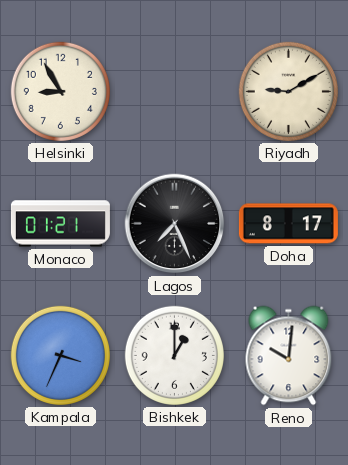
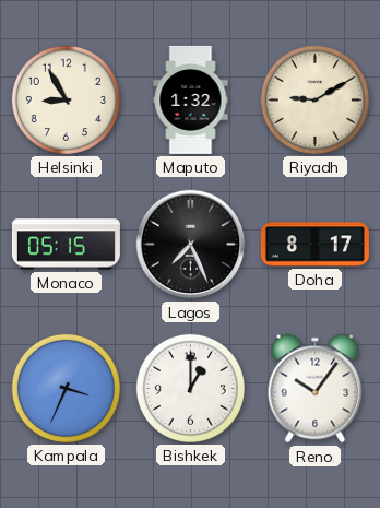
Maputo: none -> 1:32
Monaco: 01:21 -> 05:15
Reno: 10:01 -> 10:06
